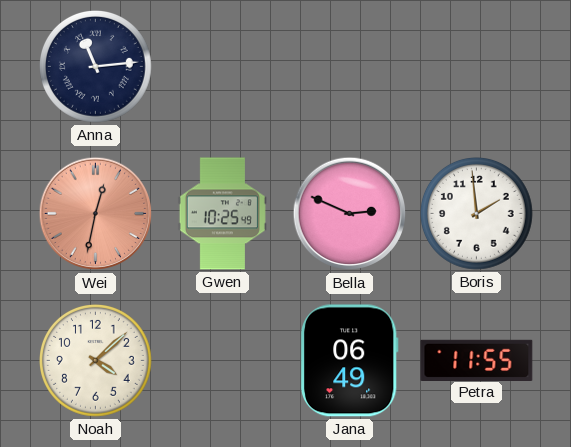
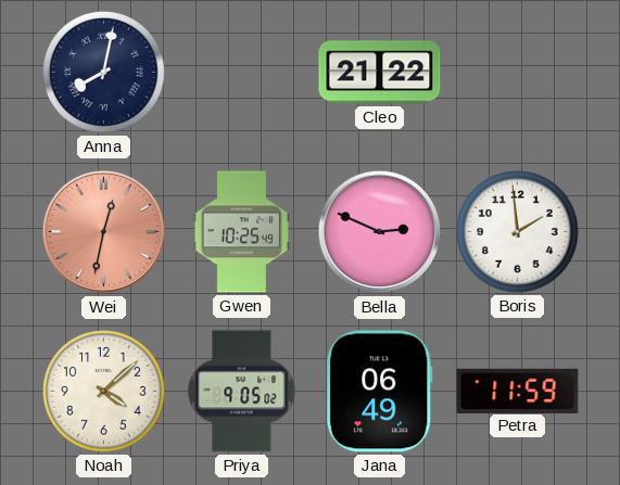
Anna: 11:14 -> 8:02
Cleo: none -> 21:22
Priya: none -> 9:05
Petra: 11:55 -> 11:59
